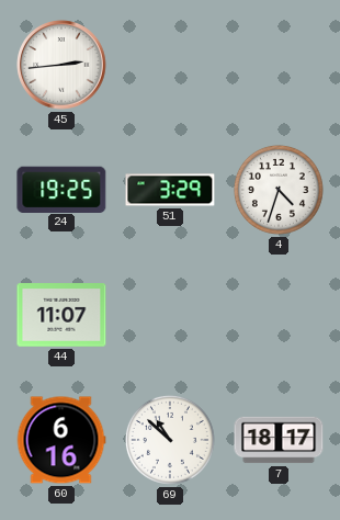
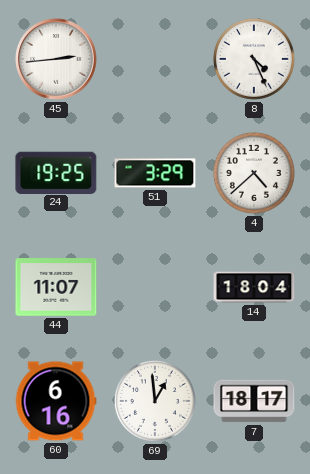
8: none -> 4:26
4: 4:33 -> 4:38
14: none -> 18:04
69: 10:52 -> 12:59
